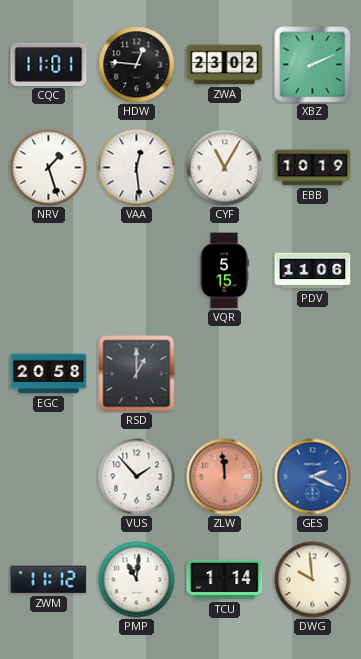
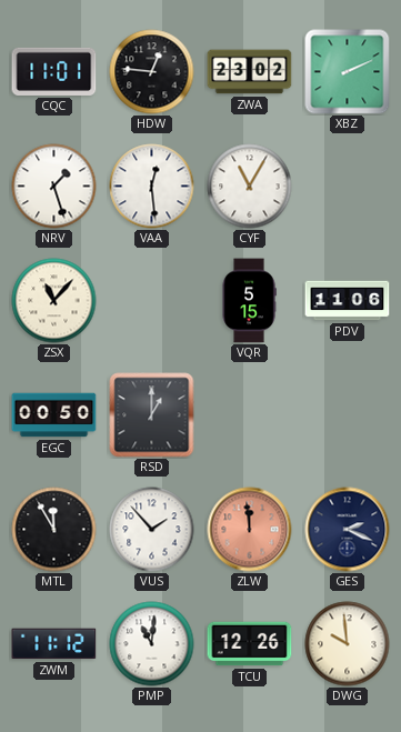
EBB: 10:19 -> none
ZSX: none -> 11:07
EGC: 20:58 -> 00:50
MTL: none -> 11:55
GES dial: blue -> navy
TCU: 1:14 -> 12:26
